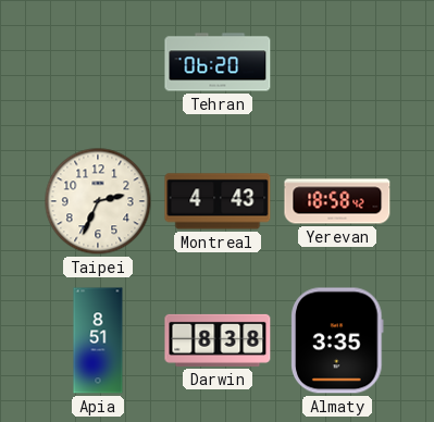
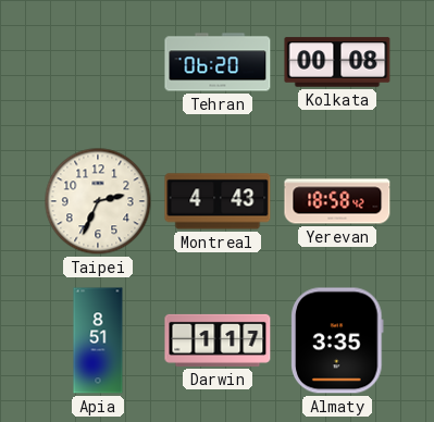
Kolkata: none -> 00:08
Darwin: 8:38 -> 1:17
